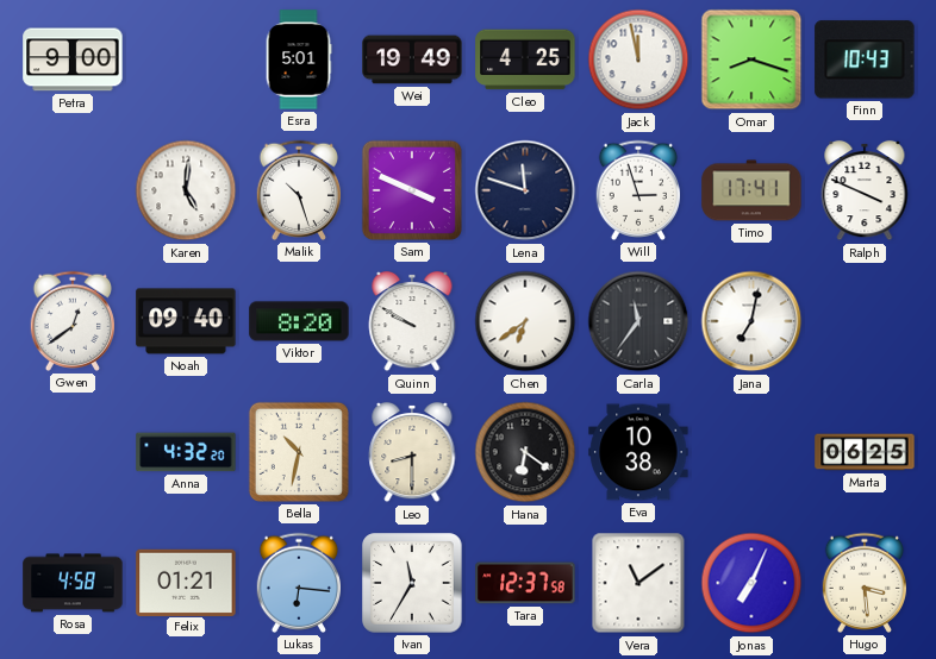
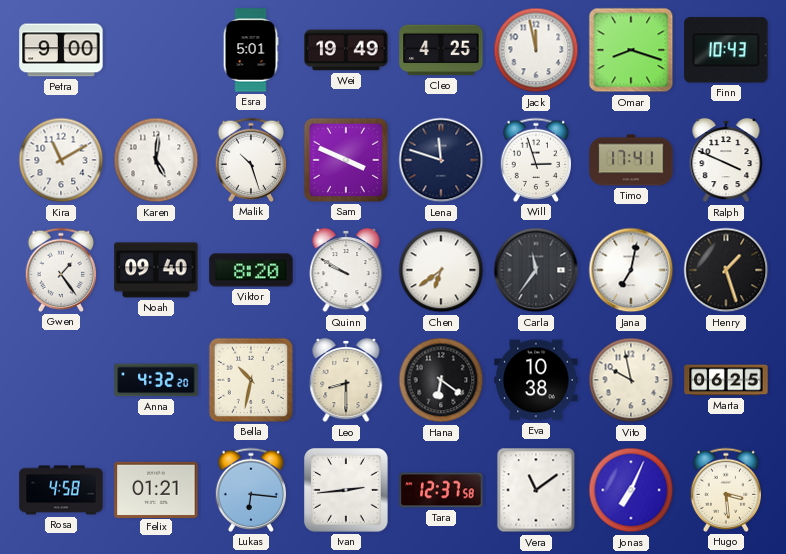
Kira: none -> 11:10
Gwen: 12:39 -> 1:24
Henry: none -> 1:27
Vito: none -> 9:58
Ivan: 11:35 -> 2:44
